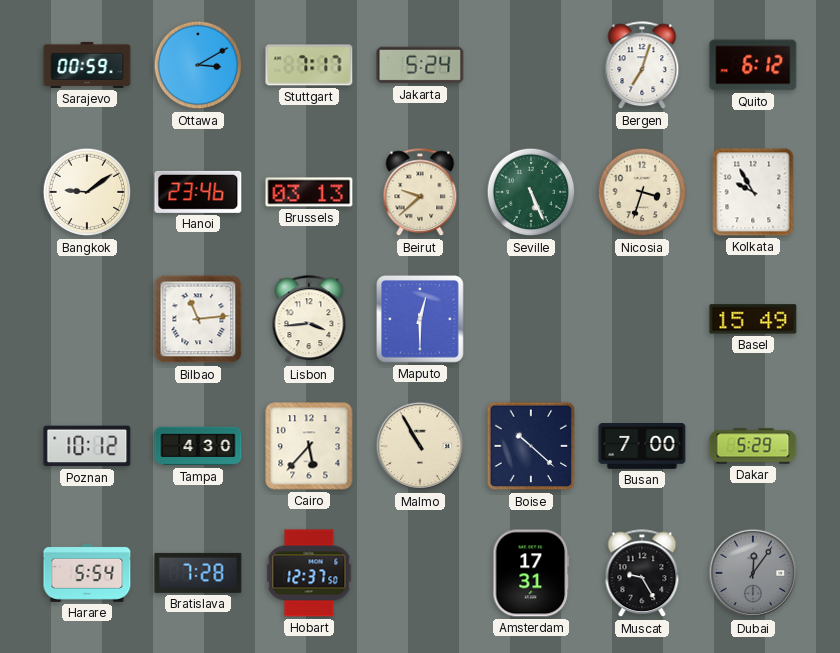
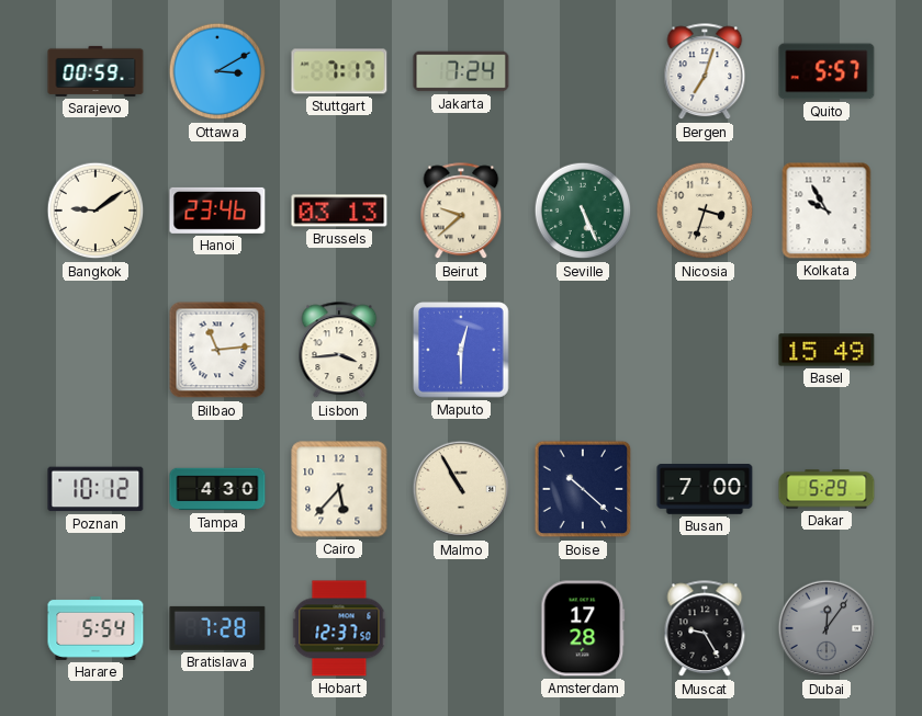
Jakarta: 5:24 -> 7:24
Quito: 6:12 -> 5:57
Amsterdam: 17:31 -> 17:28
